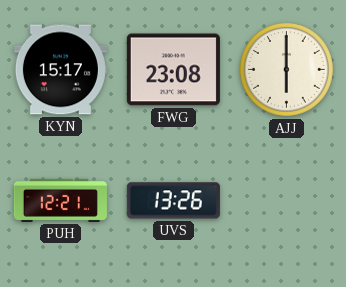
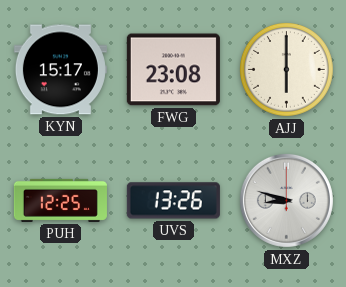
PUH: 12:21 -> 12:25
MXZ: none -> 8:48
